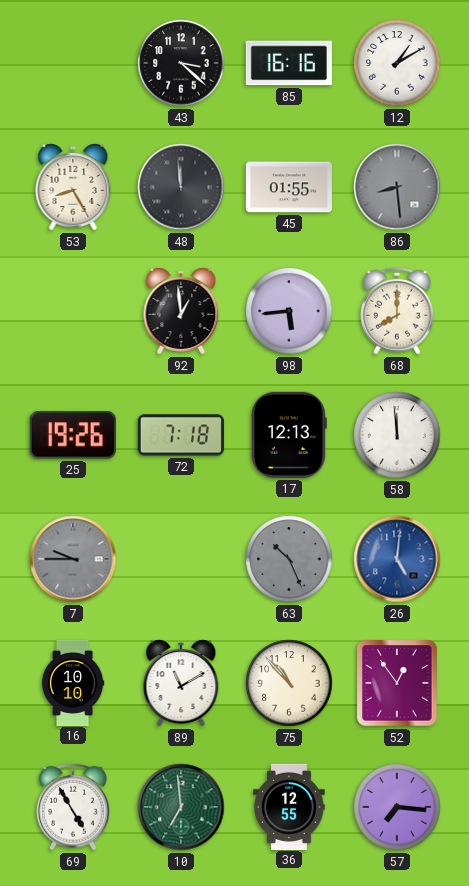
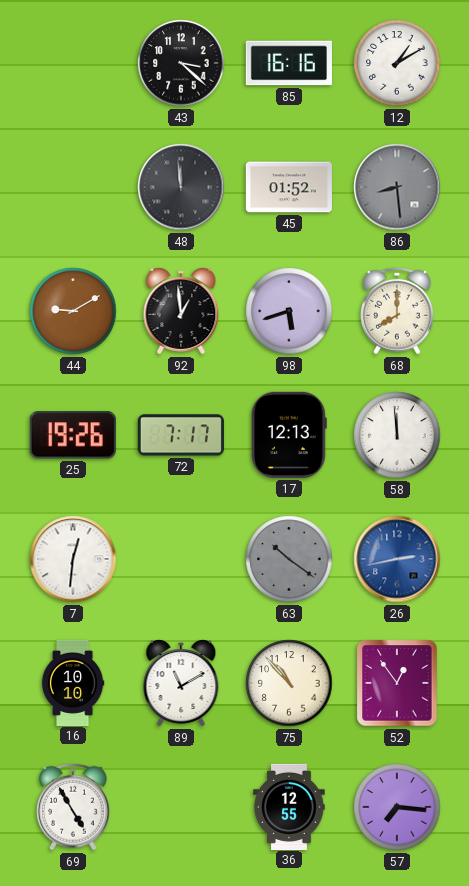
53: 8:25 -> none
45: 01:55 -> 01:52
44: none -> 9:10
98: 5:44 -> 5:42
72: 7:18 -> 7:17
7: 9:45 -> 12:31
7 dial: grey -> white
63: 10:26 -> 10:21
26: 5:01 -> 2:43
10: 6:59 -> none
